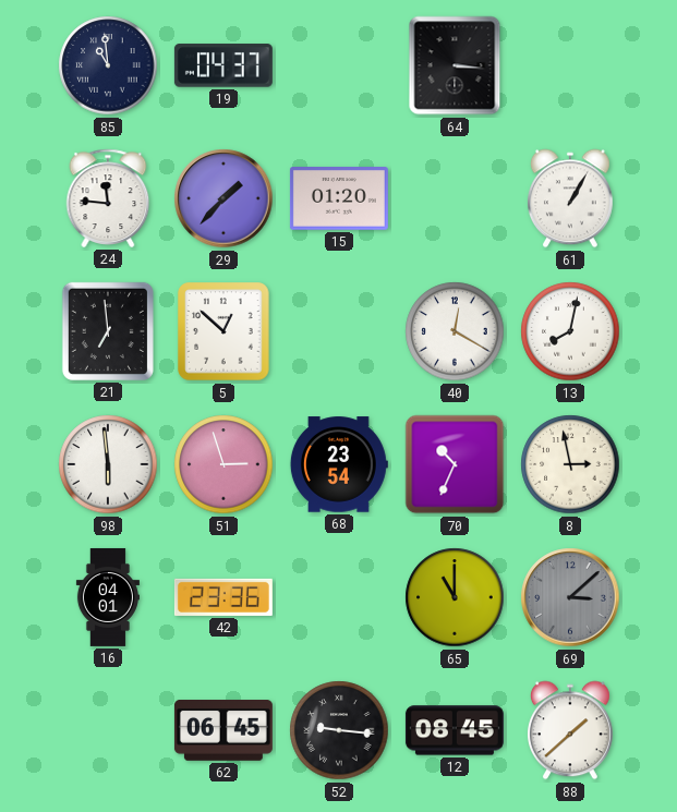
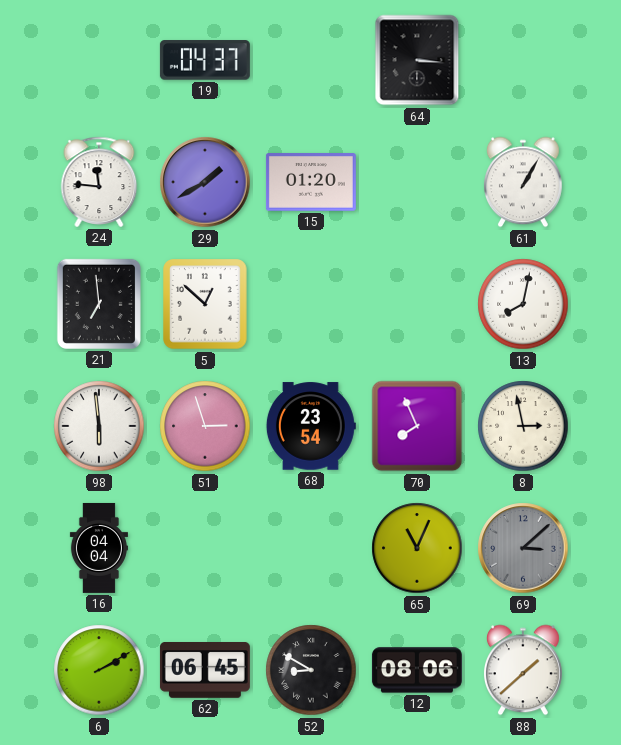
85: 10:59 -> none
29: 1:37 -> 1:40
40: 12:20 -> none
70: 10:34 -> 7:56
16: 04:01 -> 04:04
42: 23:36 -> none
65: 11:00 -> 11:04
6: none -> 2:10
52: 9:16 -> 8:50
12: 08:45 -> 08:06
